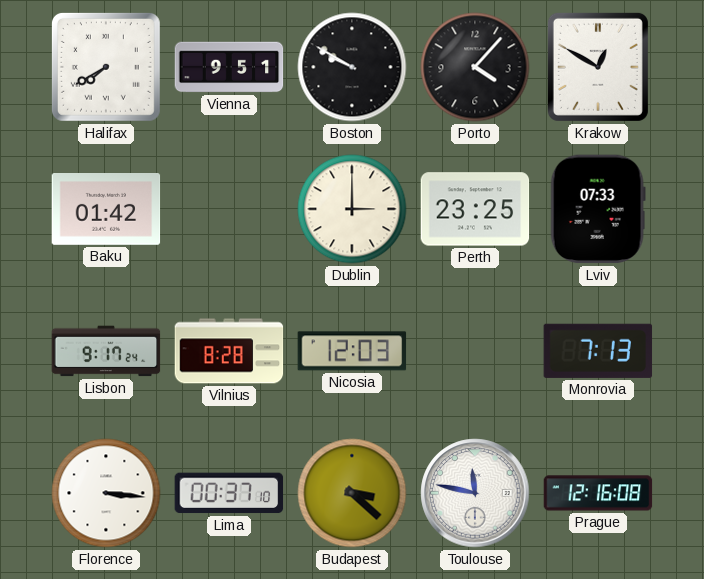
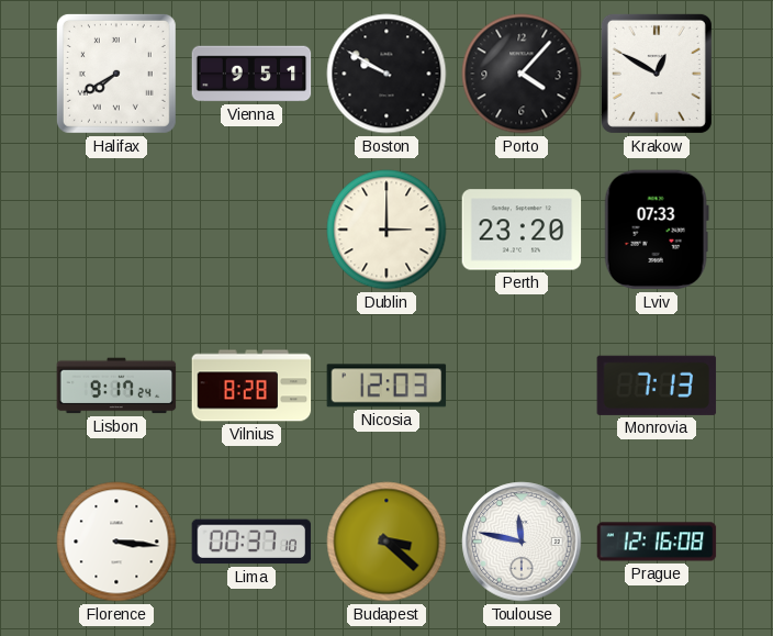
Baku: 01:42 -> none
Perth: 23:25 -> 23:20
